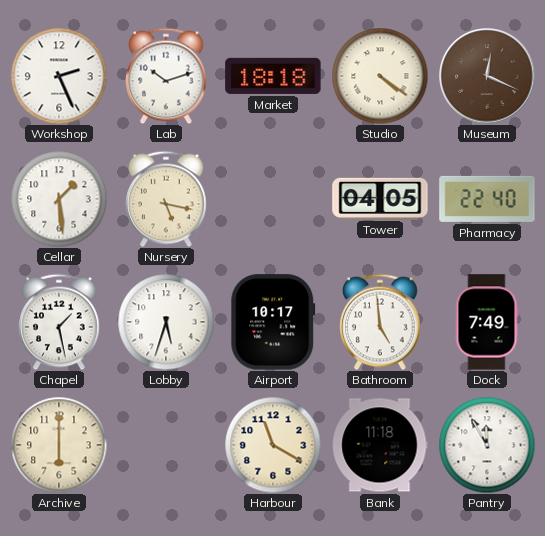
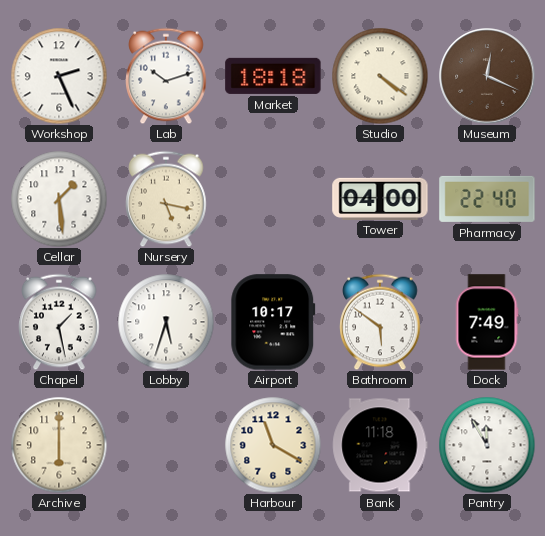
Tower: 04:05 -> 04:00
Bathroom: 4:59 -> 5:51
